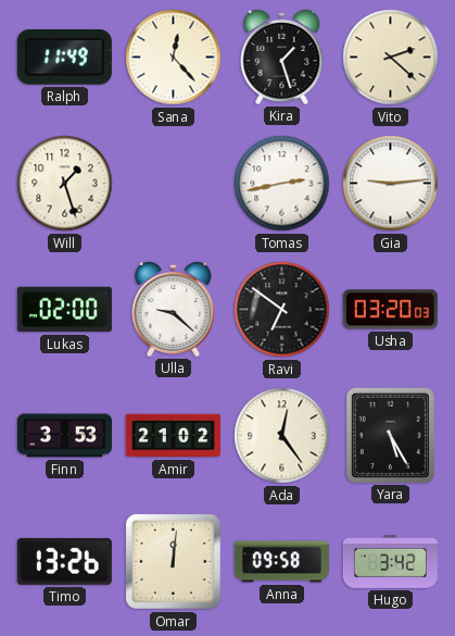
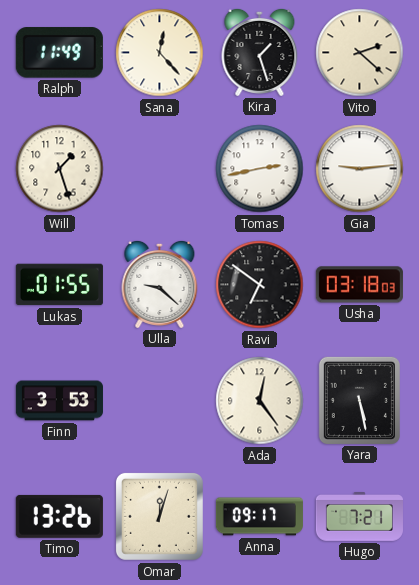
Lukas: 02:00 -> 01:55
Usha: 03:20 -> 03:18
Amir: 21:02 -> none
Yara: 5:25 -> 5:28
Omar: 12:01 -> 12:03
Anna: 09:58 -> 09:17
Hugo: 3:42 -> 7:21
